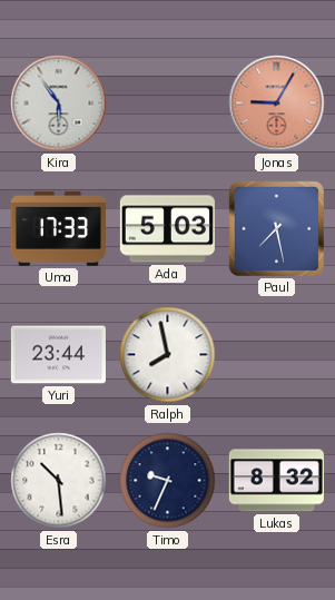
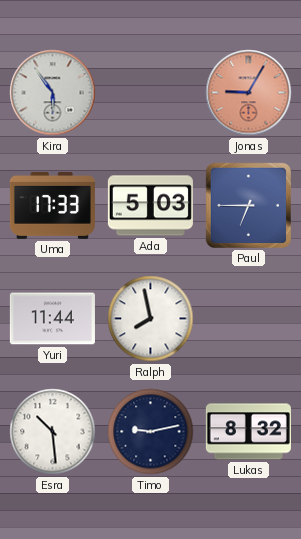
Paul: 7:28 -> 6:45
Yuri: 23:44 -> 11:44
Timo: 9:34 -> 9:13
